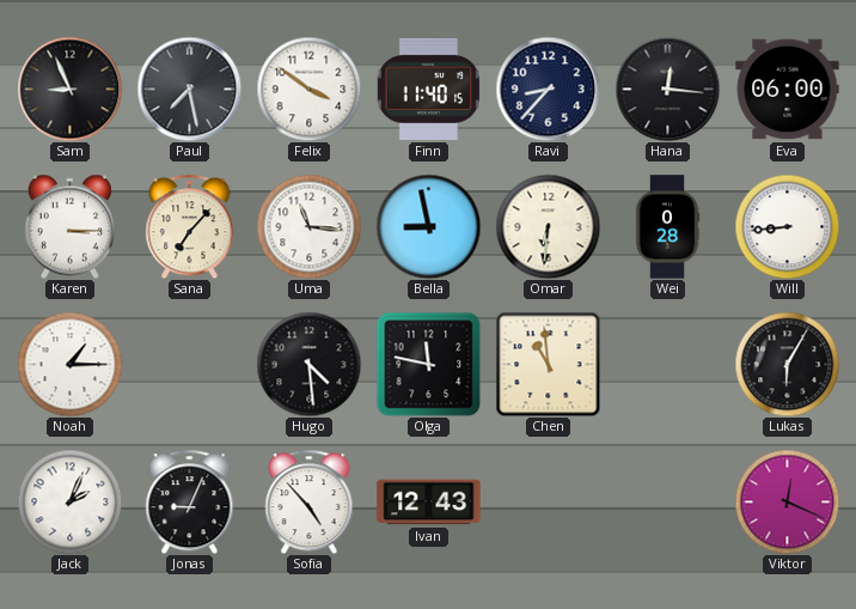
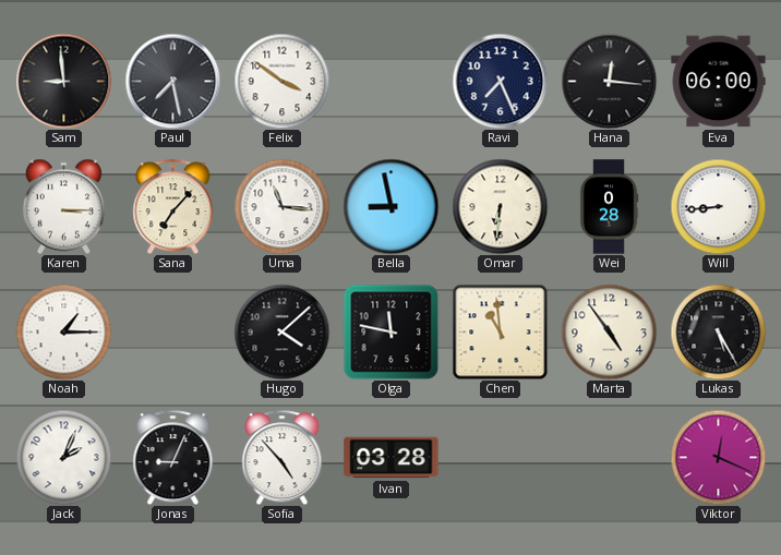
Sam: 8:56 -> 8:59
Finn: 11:40 -> none
Ravi: 8:37 -> 7:26
Hugo: 4:29 -> 4:08
Marta: none -> 4:54
Lukas: 6:05 -> 5:25
Ivan: 12:43 -> 03:28
